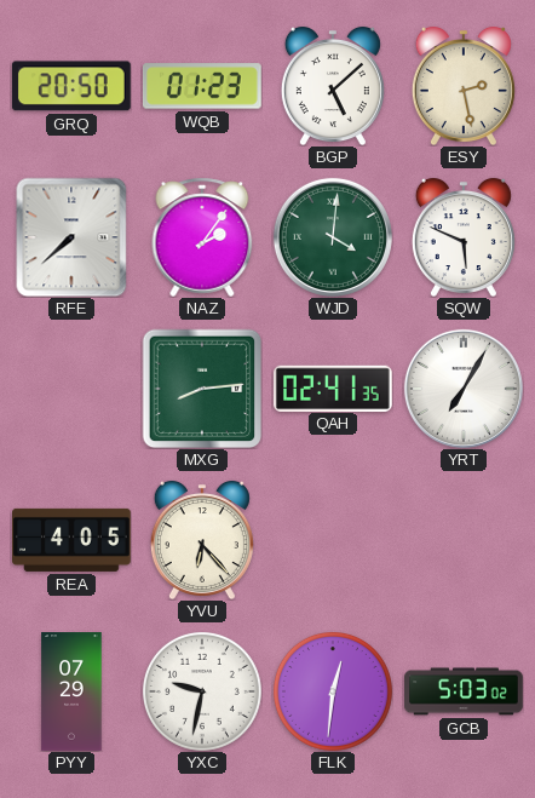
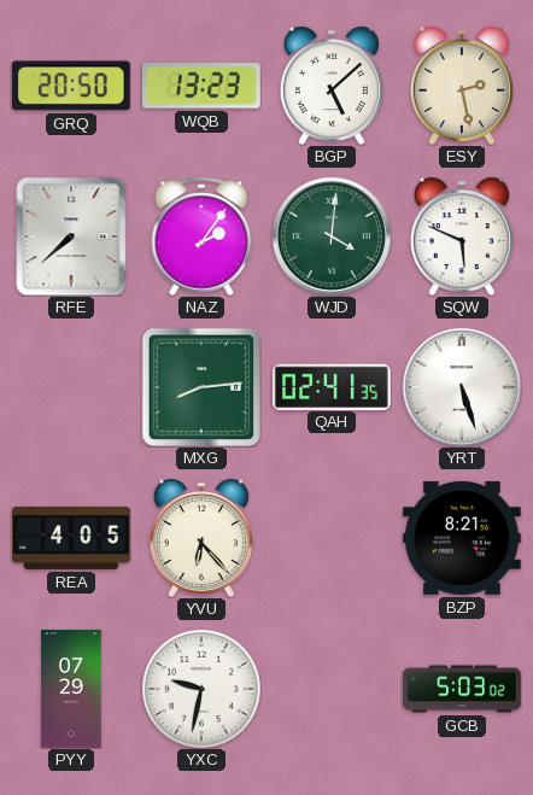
WQB: 01:23 -> 13:23
YRT: 7:05 -> 5:27
BZP: none -> 8:21
FLK: 12:31 -> none
